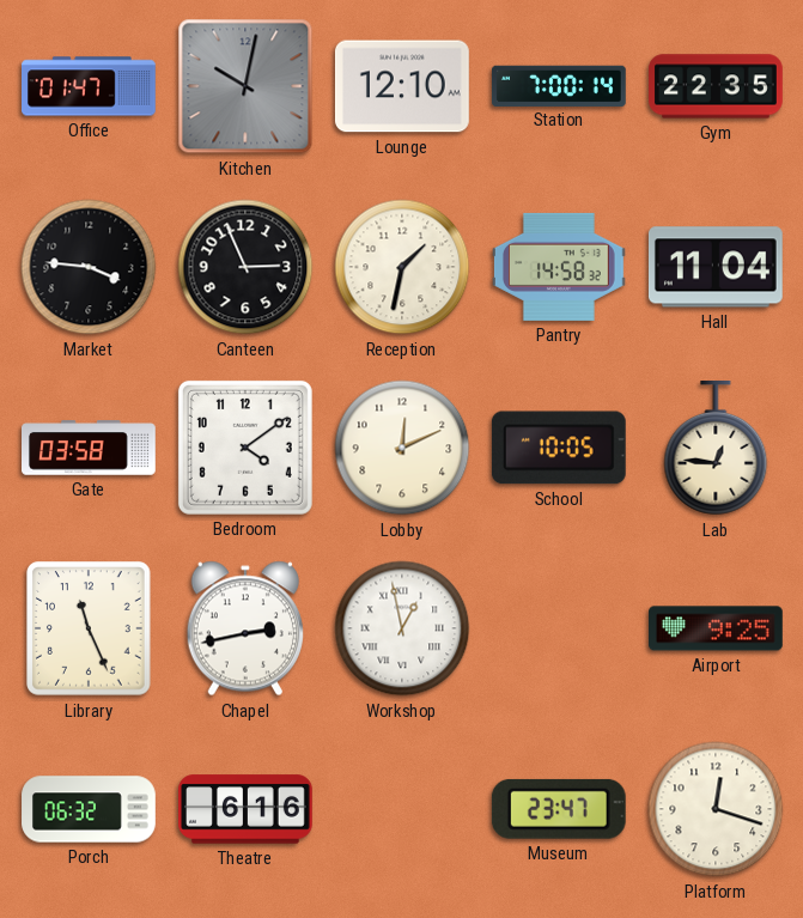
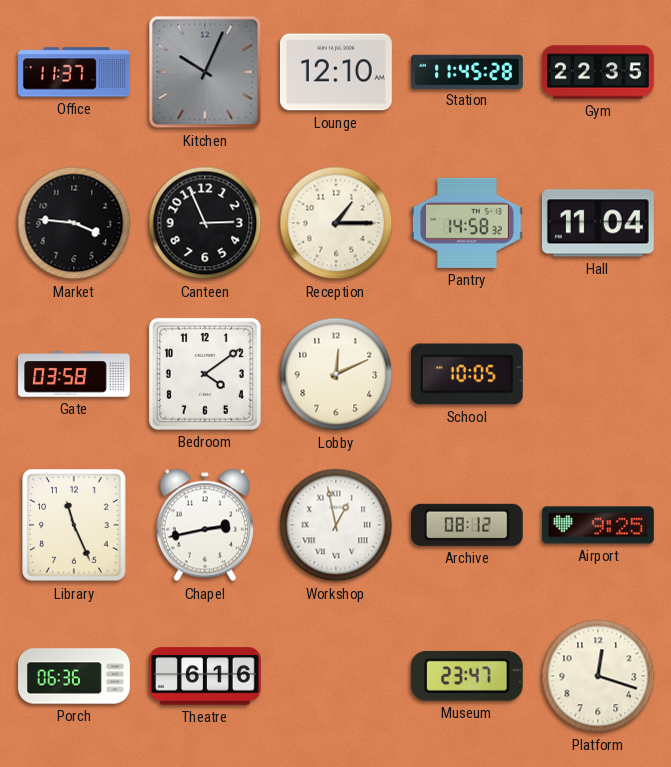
Office: 01:47 -> 11:37
Kitchen: 10:02 -> 10:04
Station: 7:00 -> 11:45
Reception: 1:32 -> 1:15
Lab: 12:46 -> none
Archive: none -> 08:12
Porch: 06:32 -> 06:36
